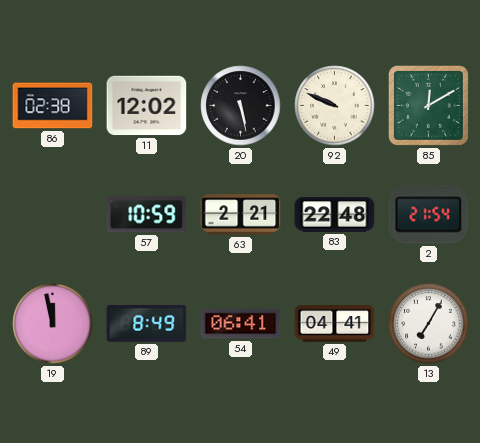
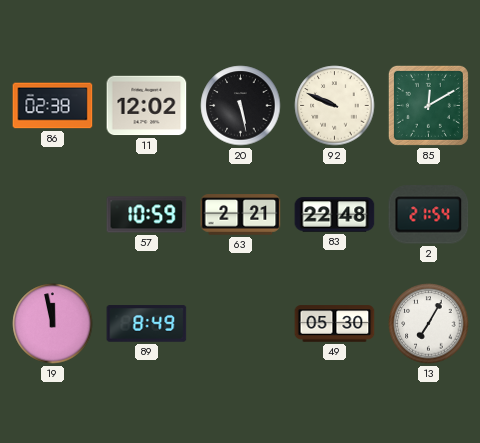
54: 06:41 -> none
49: 04:41 -> 05:30
